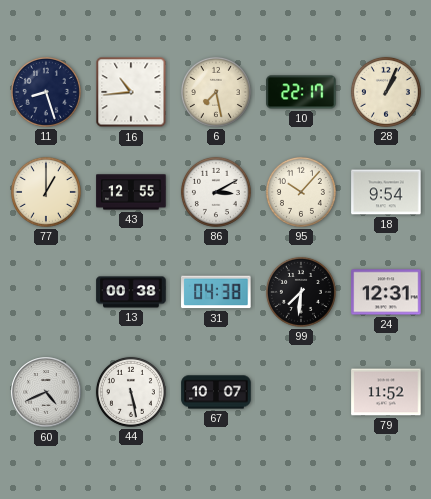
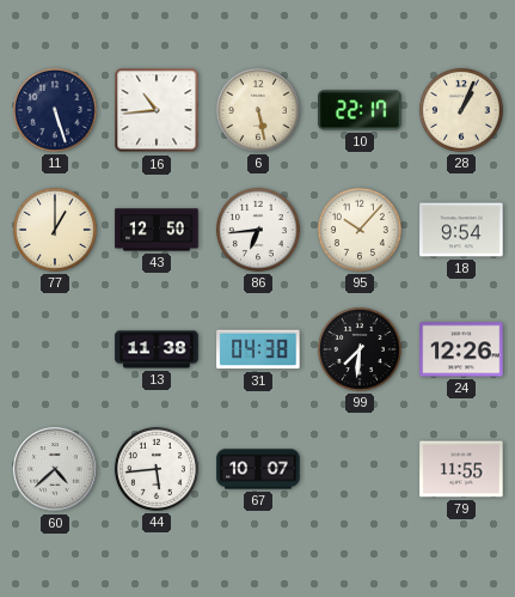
11: 8:27 -> 5:27
6: 7:28 -> 5:28
43: 12:55 -> 12:50
86: 3:10 -> 6:44
13: 00:38 -> 11:38
24: 12:31 -> 12:26
60: 4:41 -> 4:38
44: 5:28 -> 5:44
79: 11:52 -> 11:55
